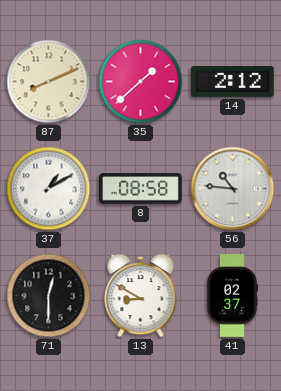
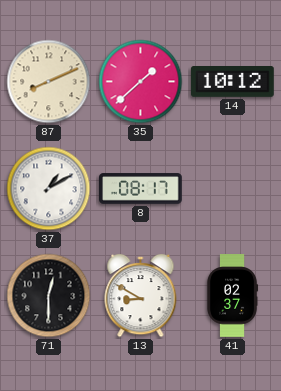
14: 2:12 -> 10:12
8: 08:58 -> 08:17
56: 10:46 -> none
